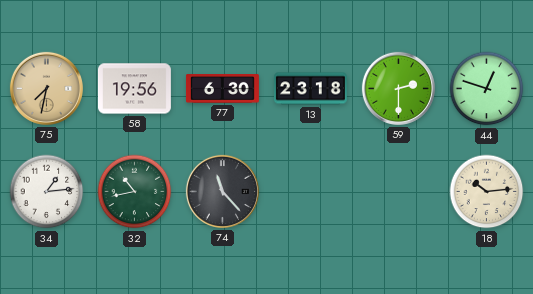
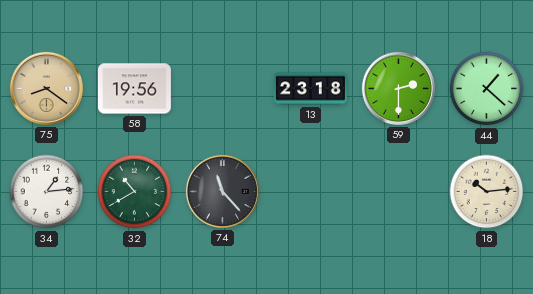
75: 7:32 -> 8:21
77: 6:30 -> none
44: 12:48 -> 1:22
32: 10:43 -> 10:40
